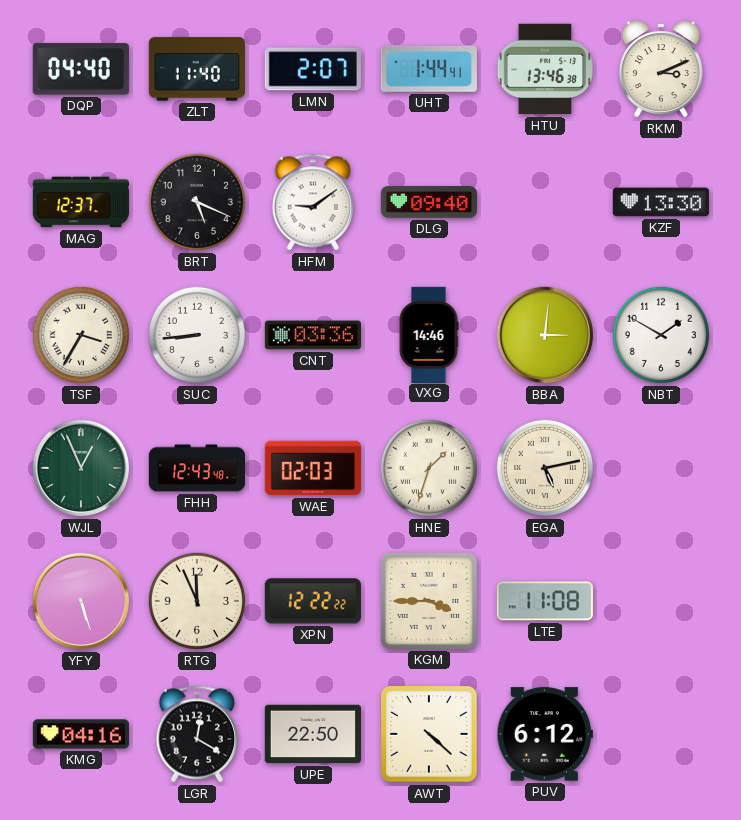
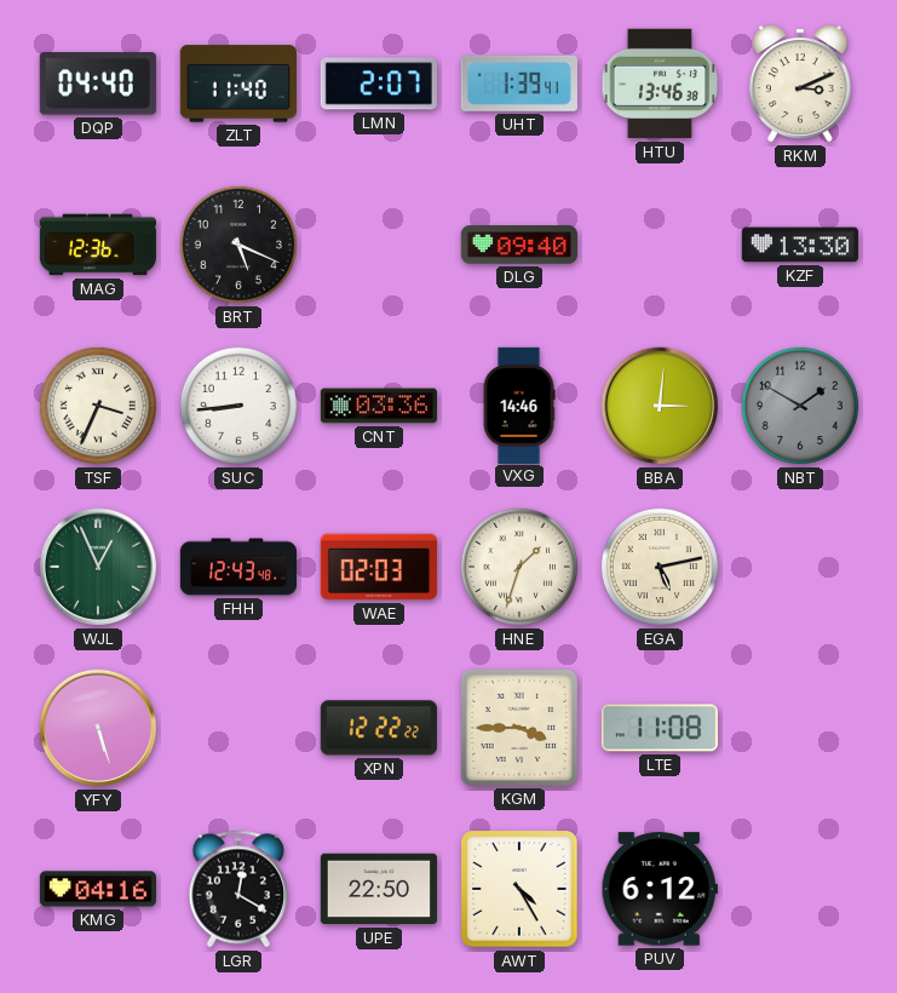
UHT: 1:44 -> 1:39
MAG: 12:37 -> 12:36
HFM: 9:09 -> none
TSF: 3:35 -> 3:34
NBT dial: white -> grey
RTG: 11:56 -> none
AWT: 4:22 -> 4:25
